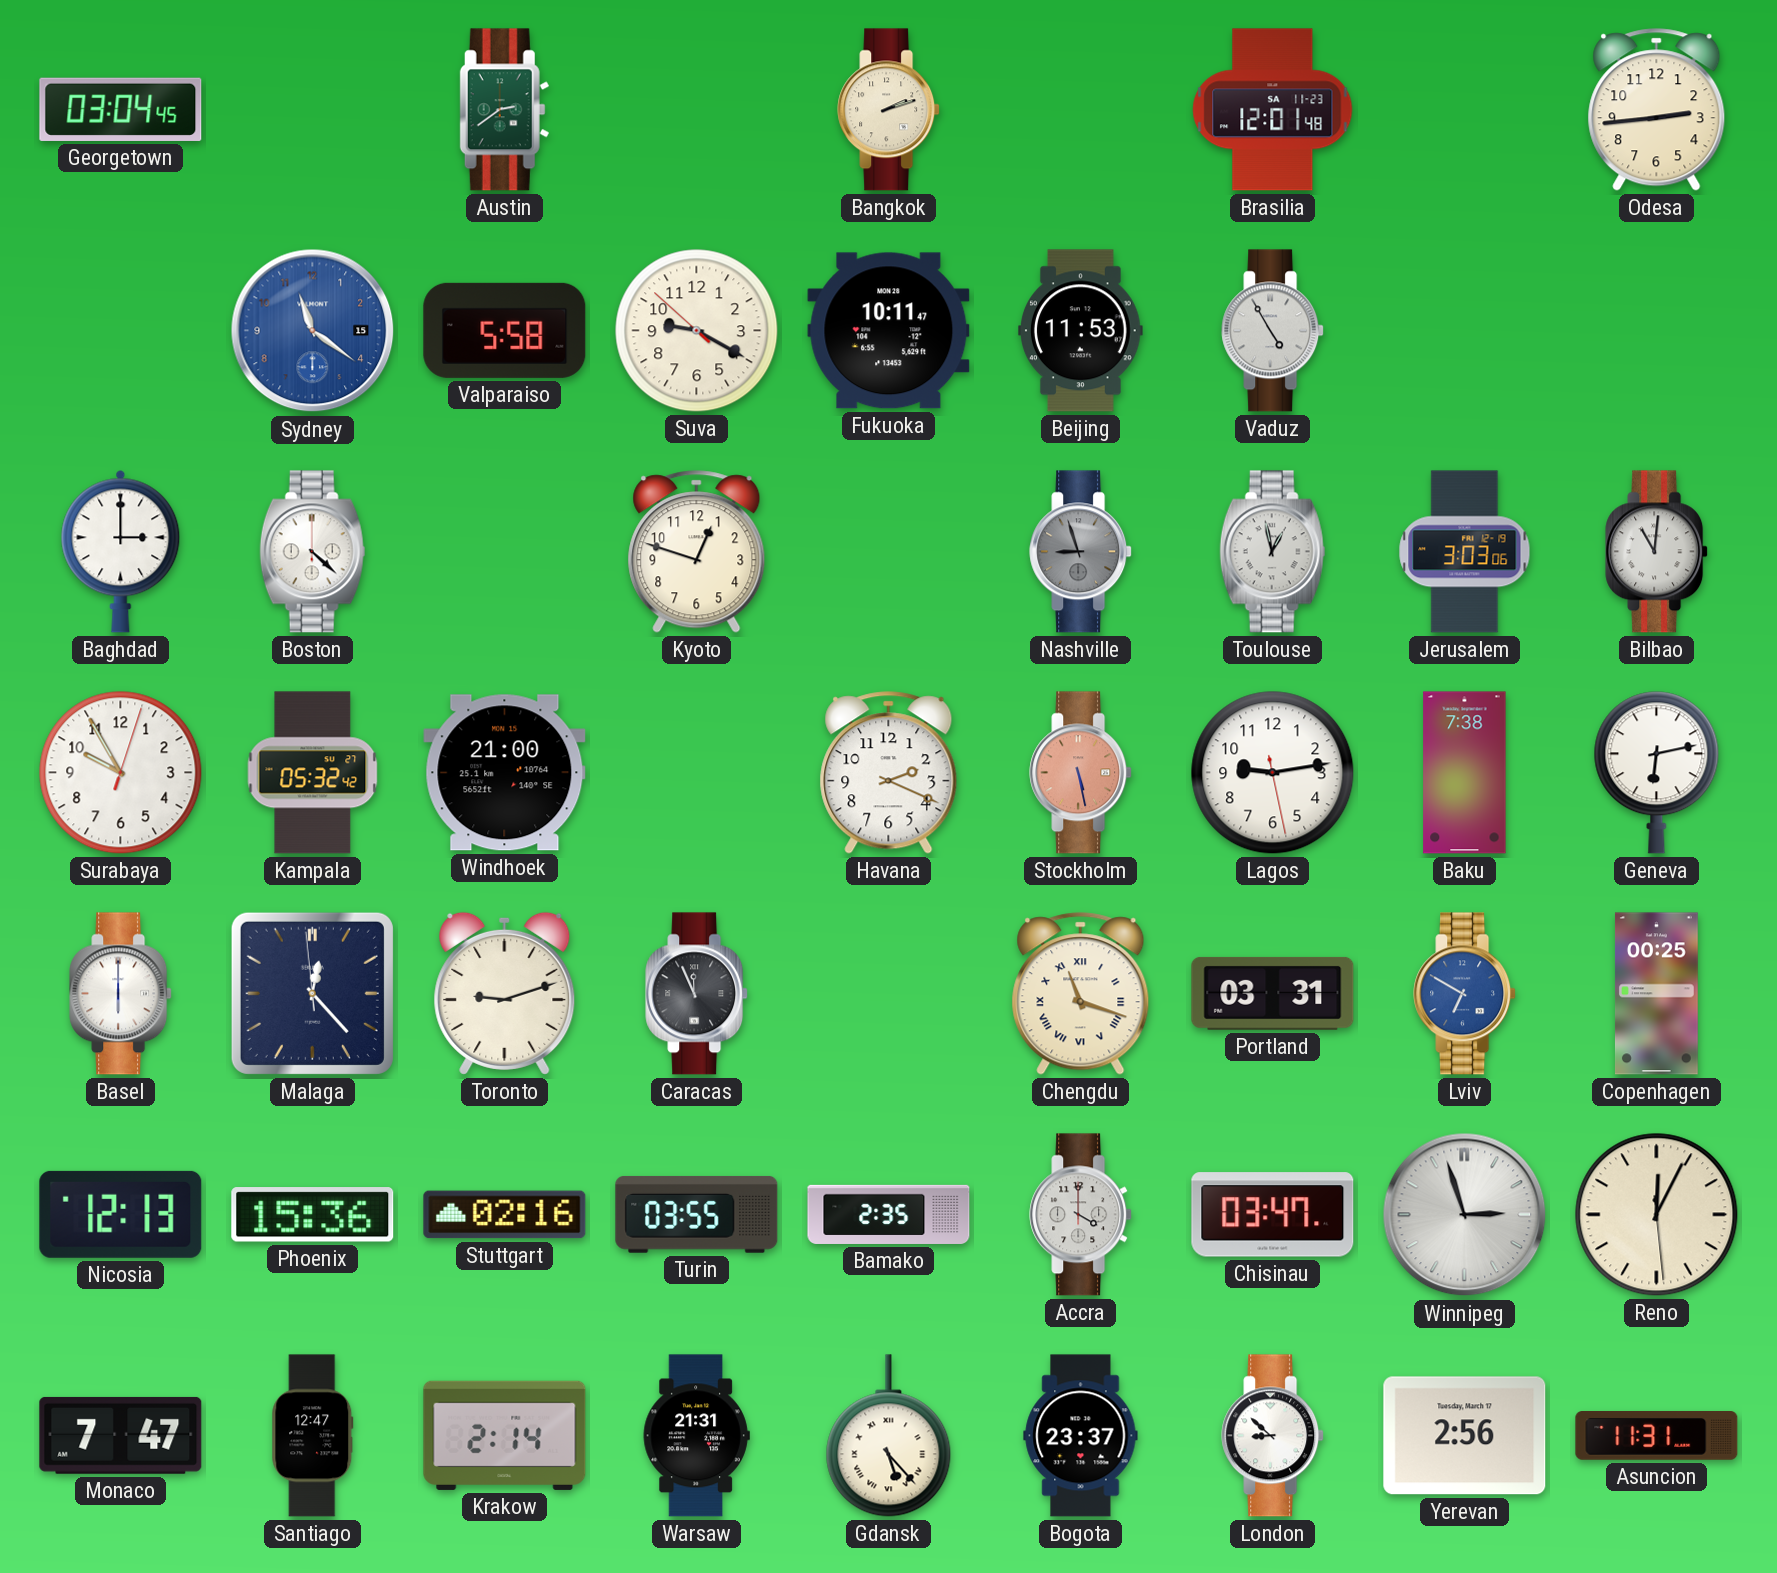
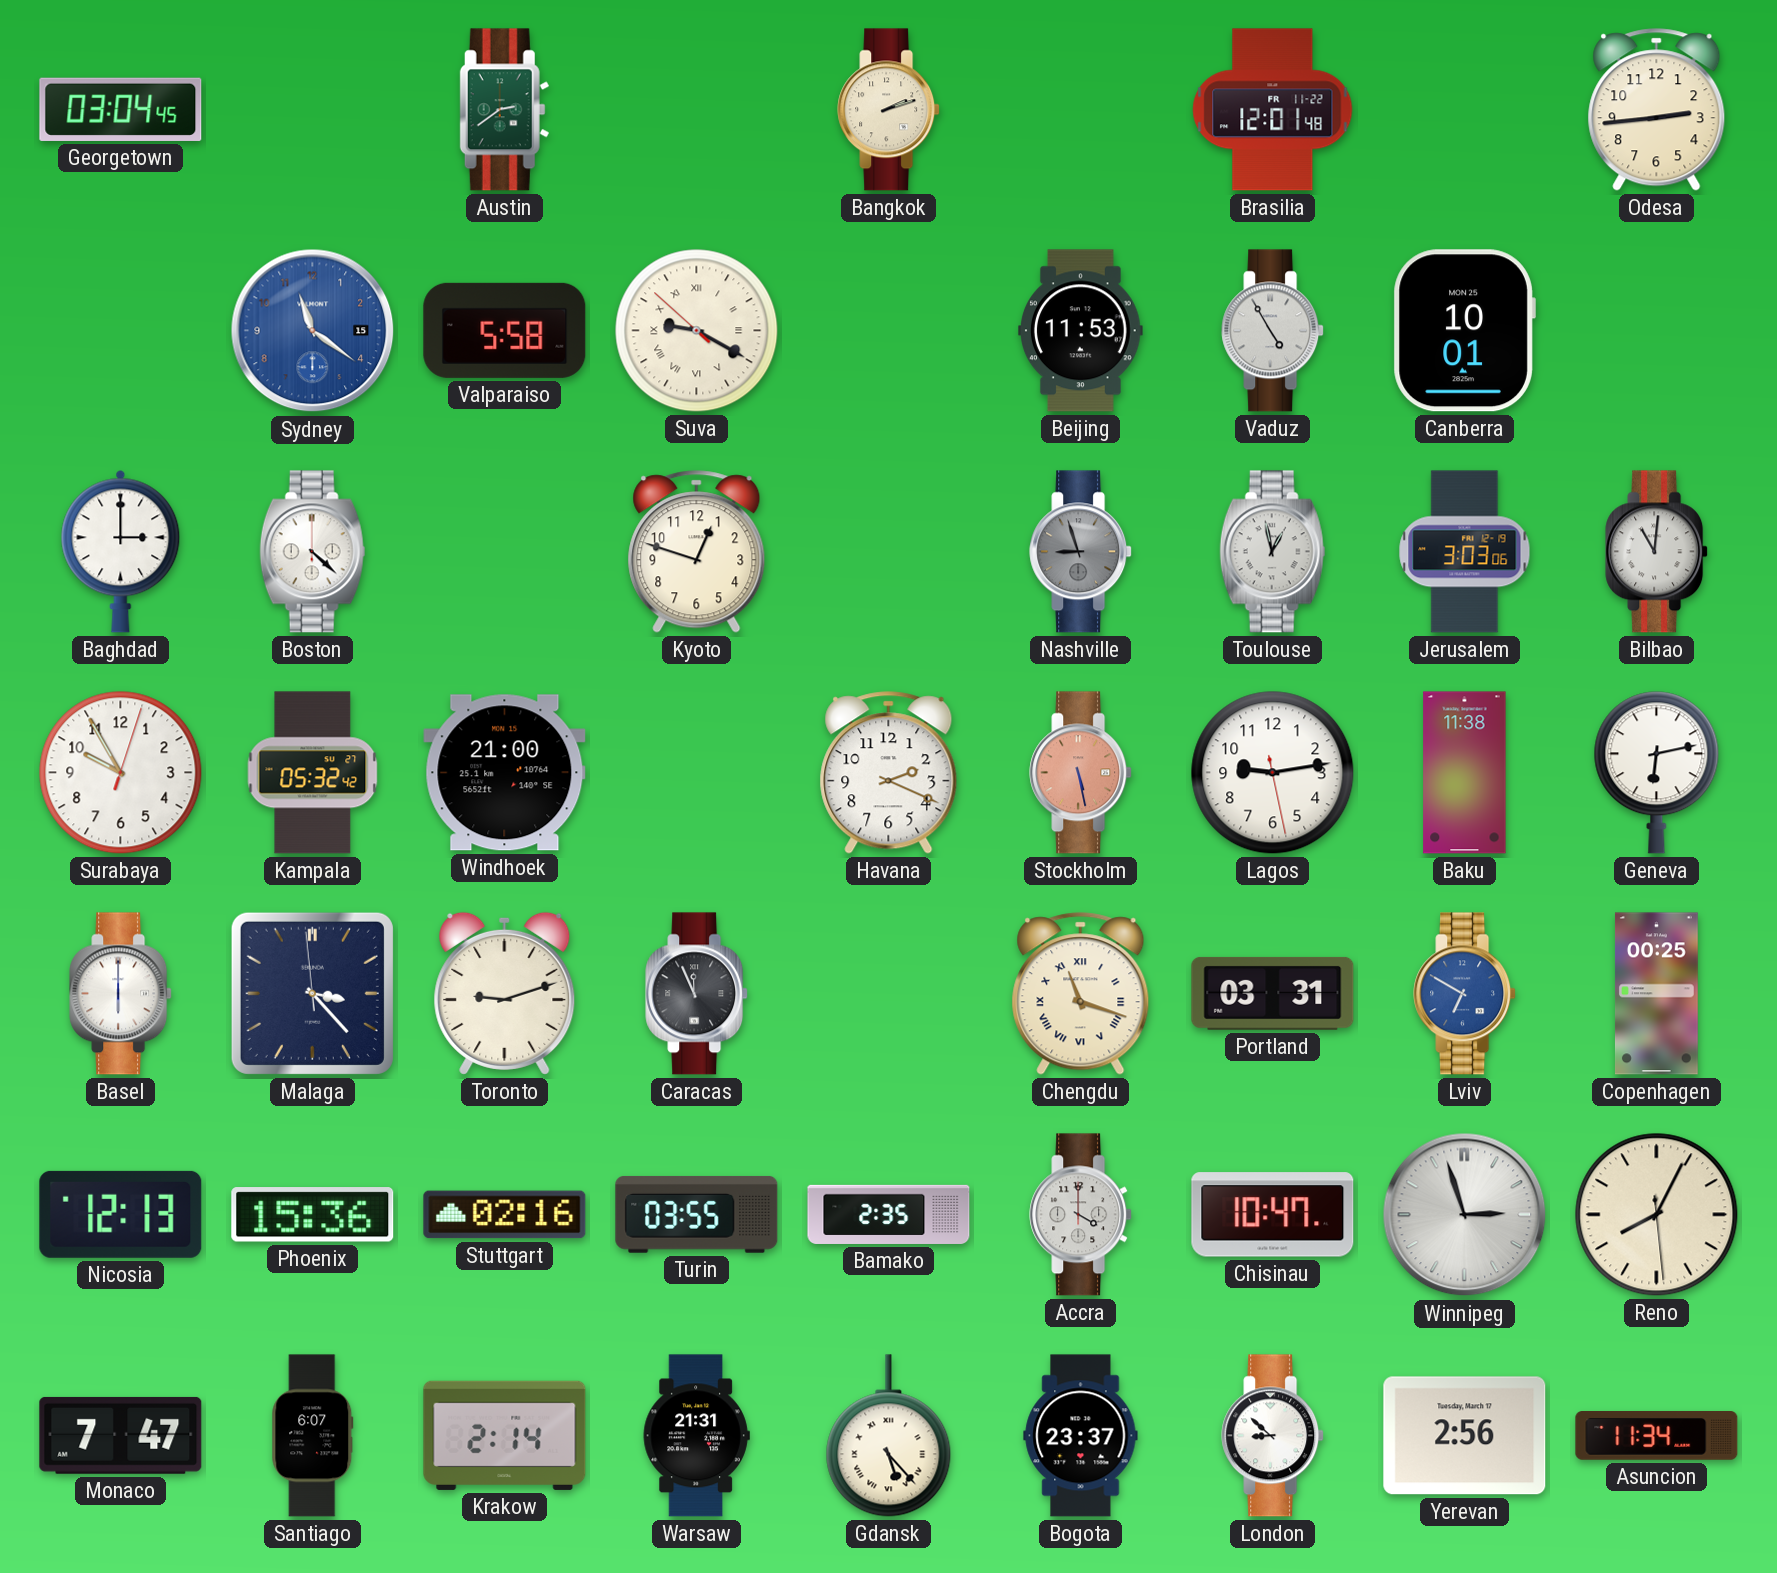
Brasilia date: SA 11-23 -> FR 11-22
Suva numerals: Arabic -> Roman
Fukuoka: 10:11 -> none
Canberra: none -> 10:01
Baku: 7:38 -> 11:38
Malaga: 12:22 -> 3:22
Chisinau: 03:47 -> 10:47
Reno: 12:04 -> 8:04
Santiago: 12:47 -> 6:07
Asuncion: 11:31 -> 11:34
